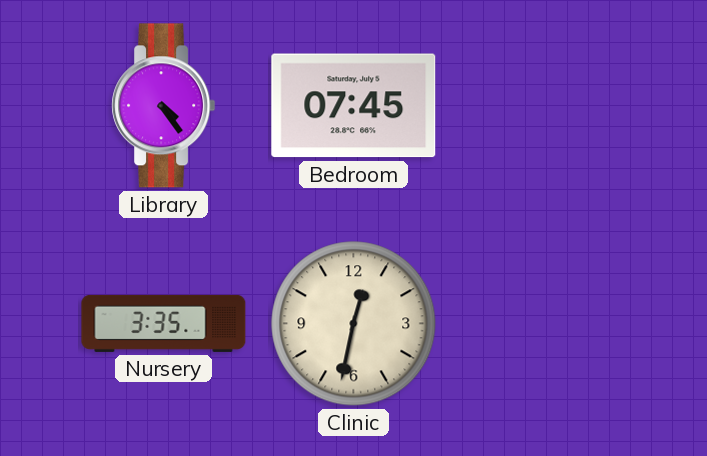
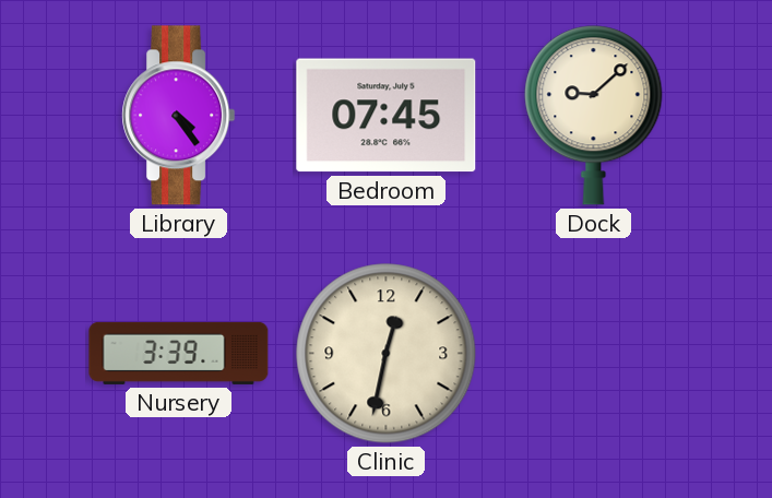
Dock: none -> 9:08
Nursery: 3:35 -> 3:39
